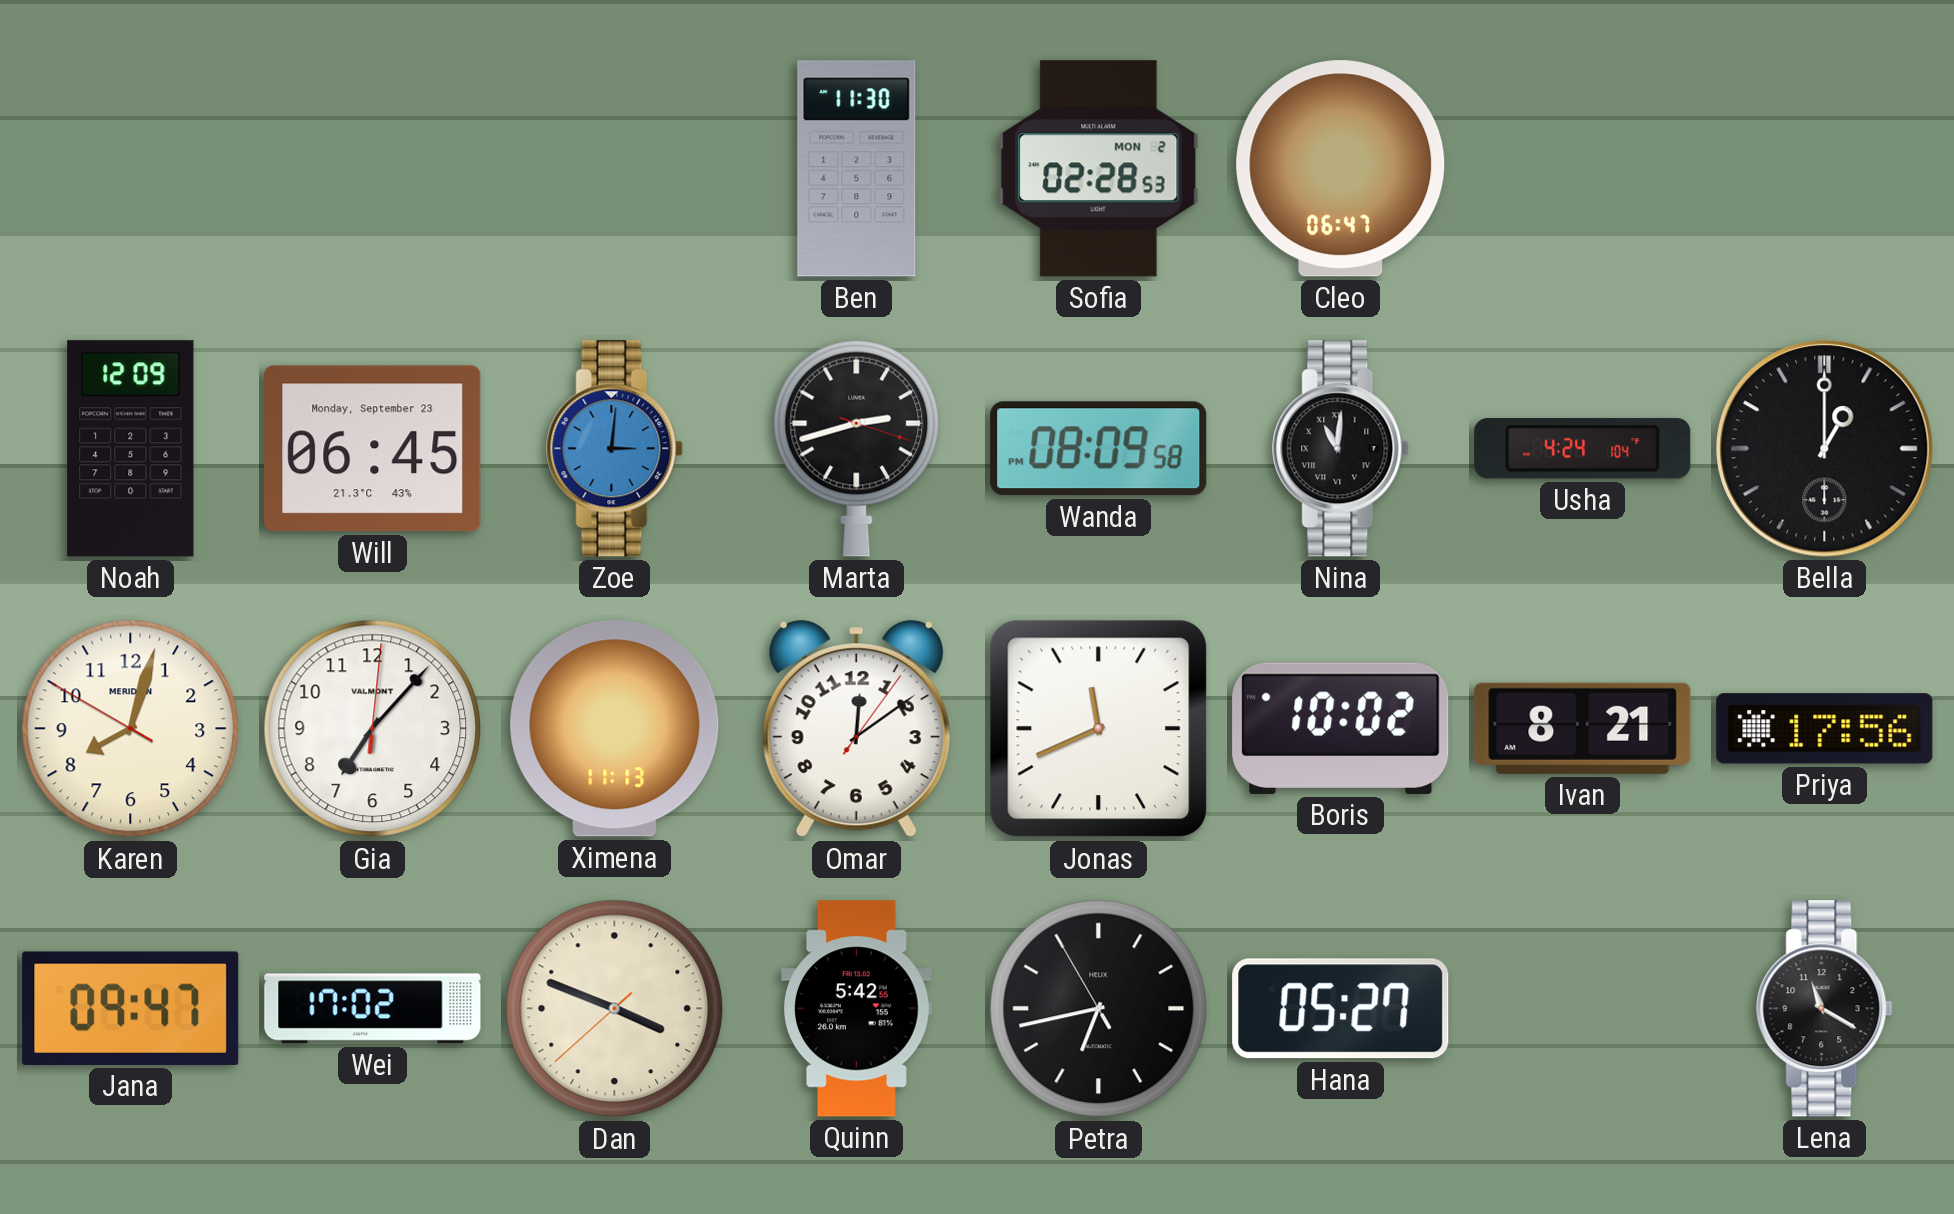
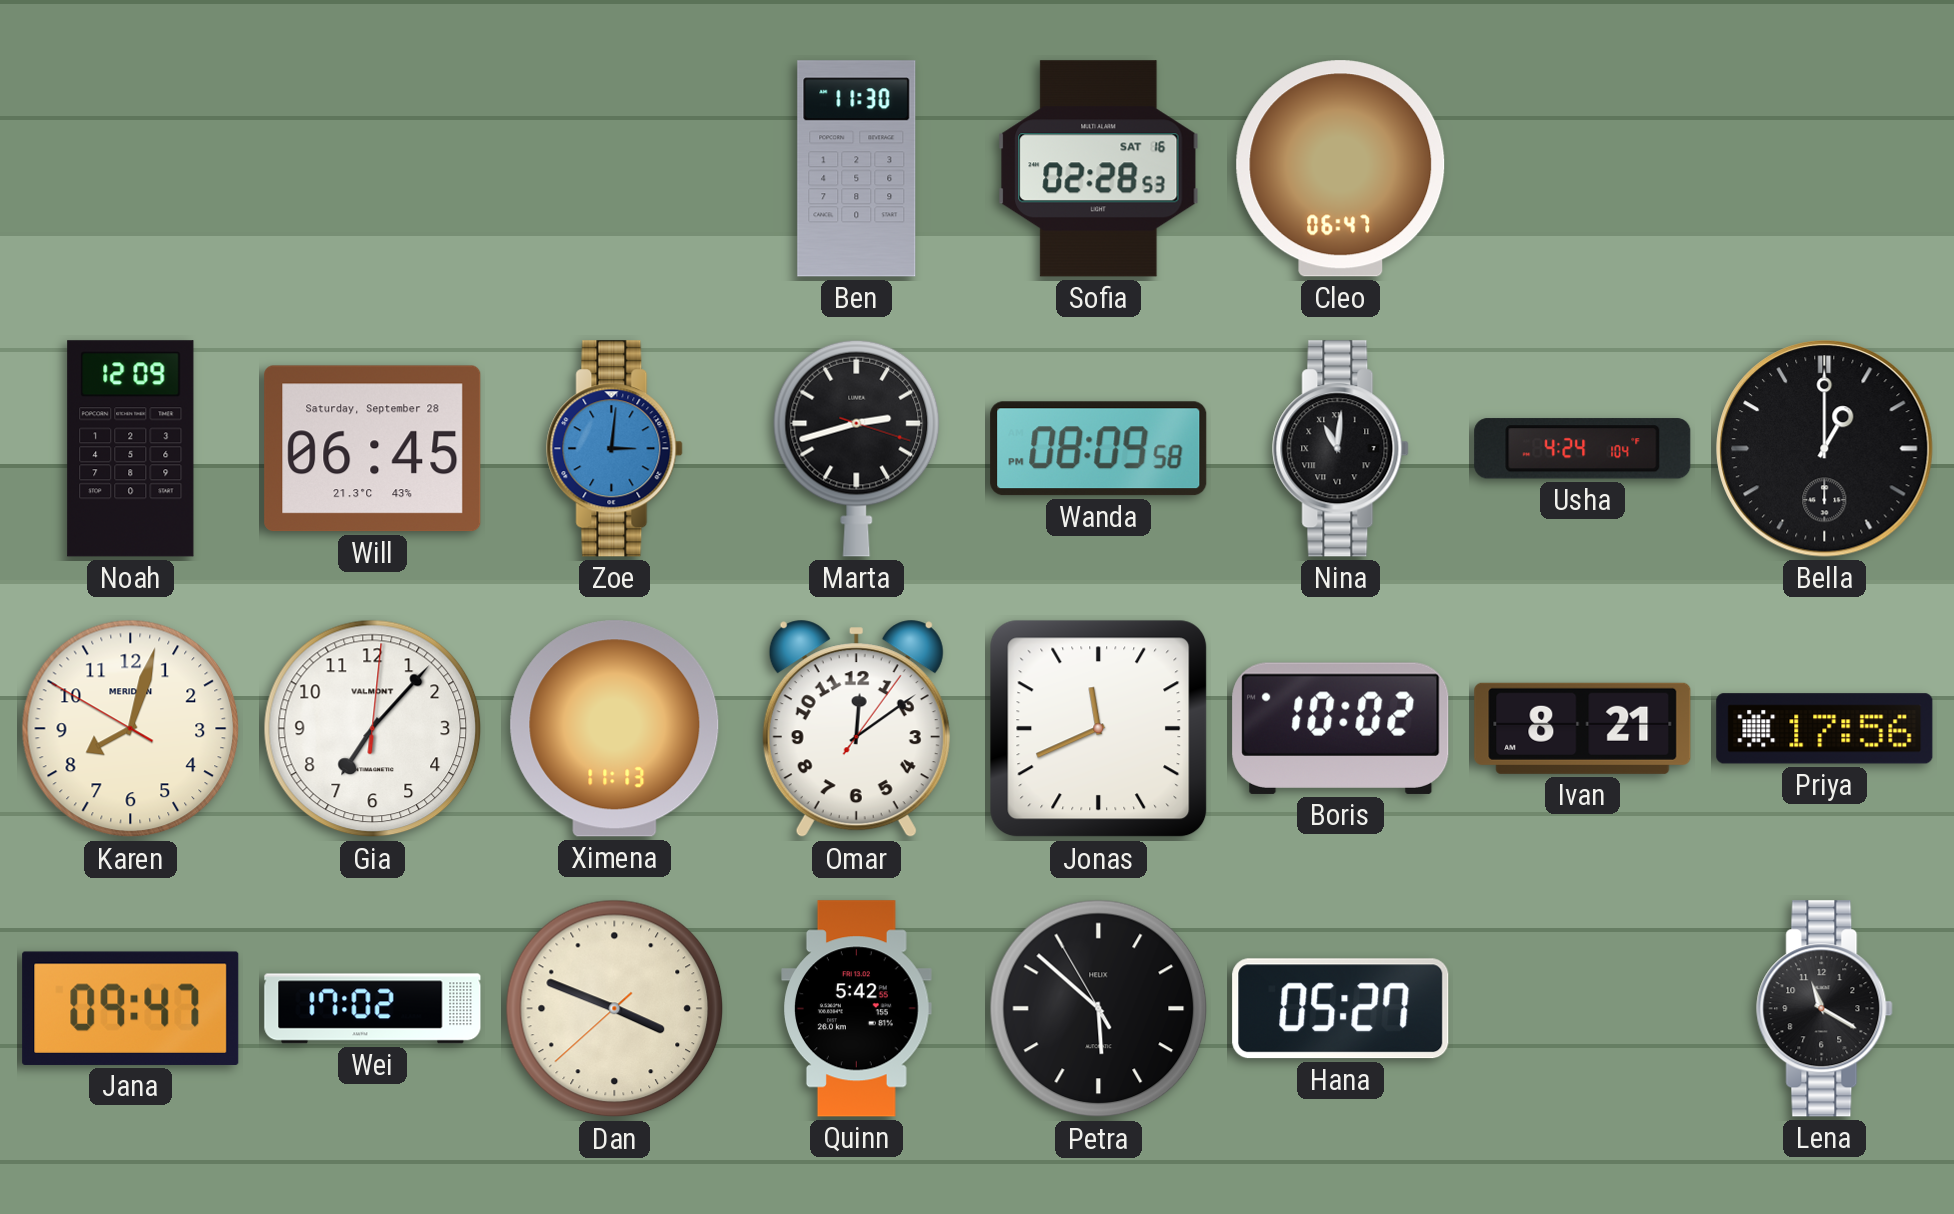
Sofia date: MON 2 -> SAT 16
Will date: Monday, September 23 -> Saturday, September 28
Petra: 6:42 -> 5:51
